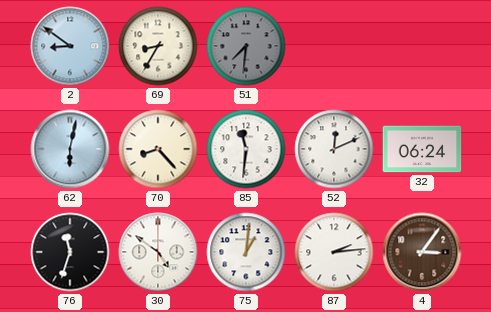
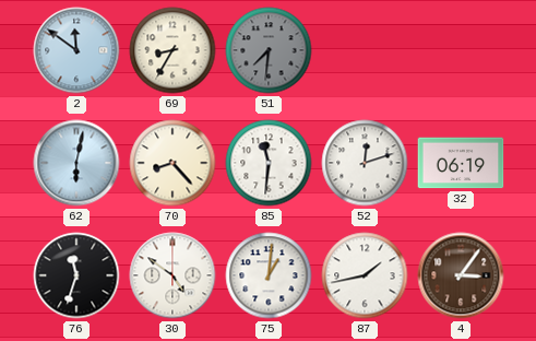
2: 8:51 -> 11:51
52: 12:11 -> 12:12
32: 06:24 -> 06:19
87: 2:14 -> 1:43
